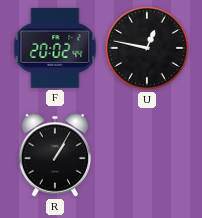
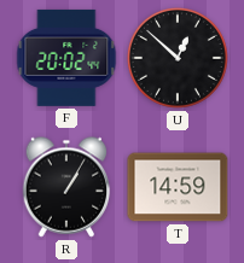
U: 12:47 -> 12:52
T: none -> 14:59
